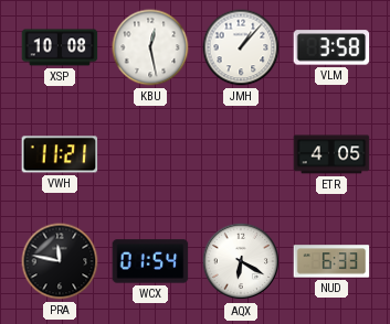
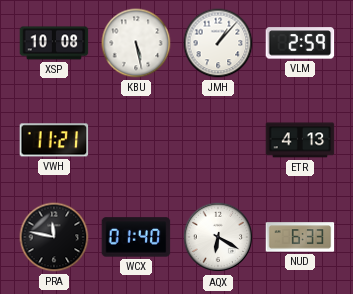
KBU: 12:28 -> 5:28
VLM: 3:58 -> 2:59
ETR: 4:05 -> 4:13
WCX: 01:54 -> 01:40
